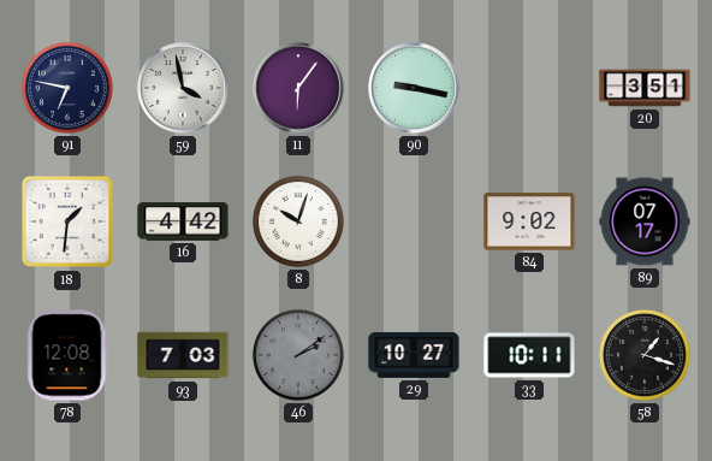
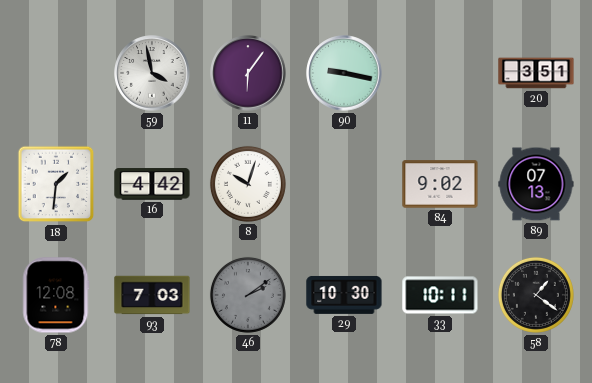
91: 6:47 -> none
89: 07:17 -> 07:13
29: 10:27 -> 10:30
58: 1:18 -> 1:21
